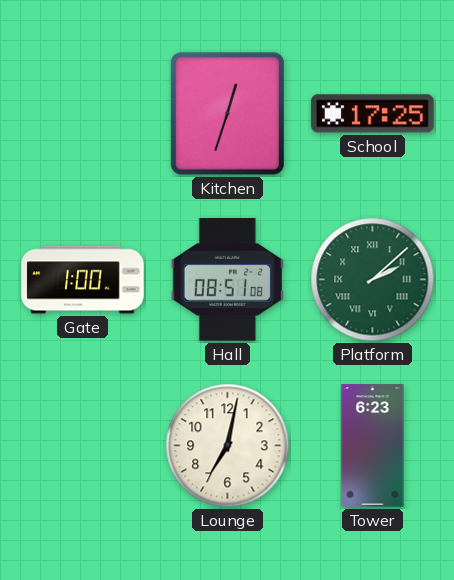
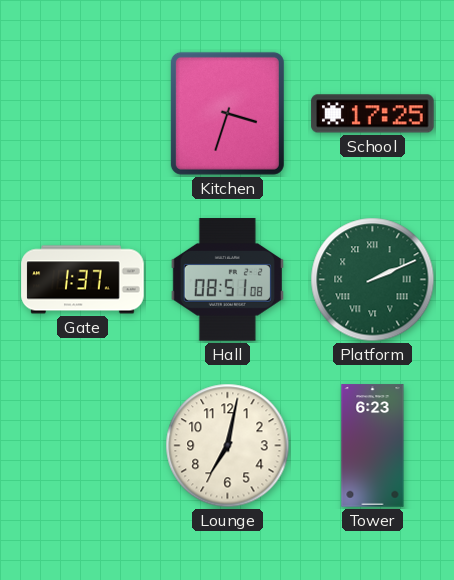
Kitchen: 12:33 -> 3:33
Gate: 1:00 -> 1:37
Platform: 2:08 -> 2:11
